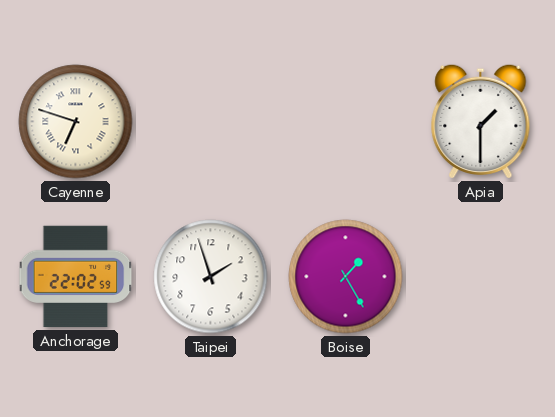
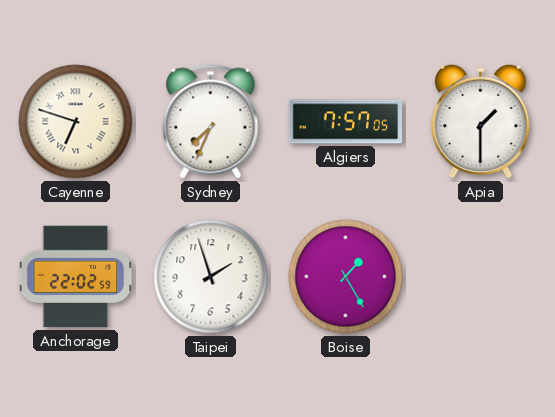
Sydney: none -> 7:34
Algiers: none -> 7:57
